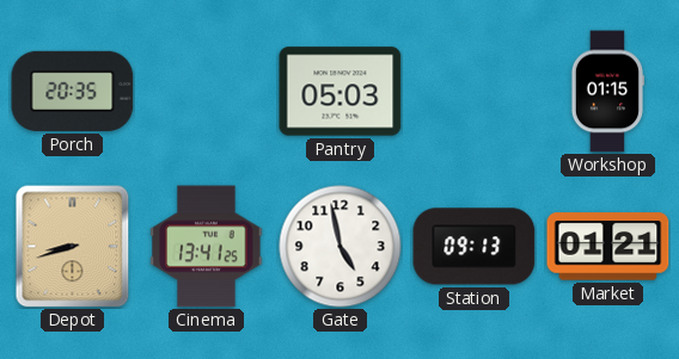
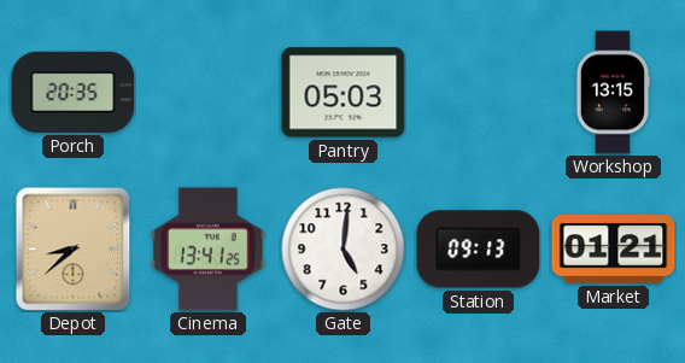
Workshop: 01:15 -> 13:15
Depot: 8:42 -> 8:38
Gate: 4:58 -> 5:01
